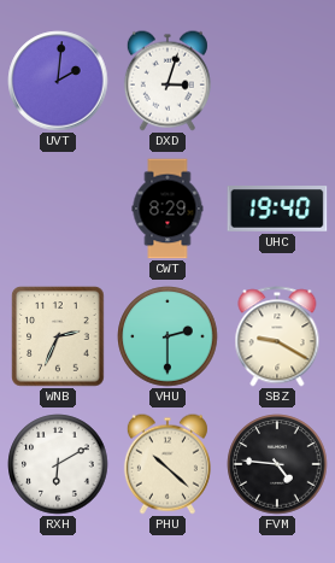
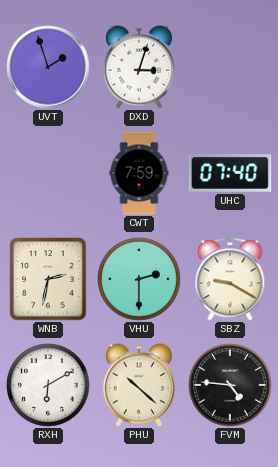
UVT: 2:01 -> 1:57
CWT: 8:29 -> 7:59
UHC: 19:40 -> 07:40
WNB: 2:34 -> 2:32
